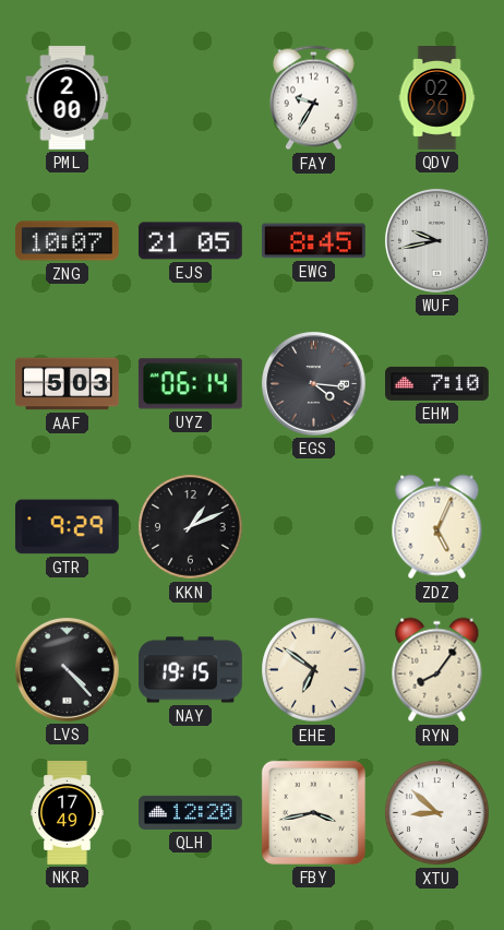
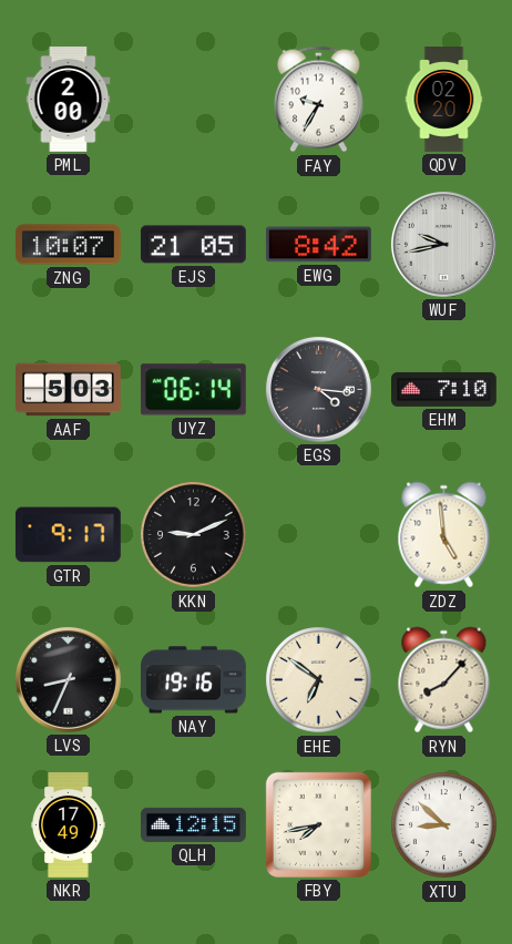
EWG: 8:45 -> 8:42
GTR: 9:29 -> 9:17
KKN: 1:11 -> 9:11
ZDZ: 5:04 -> 4:59
LVS: 4:23 -> 8:34
NAY: 19:15 -> 19:16
RYN: 8:06 -> 8:07
QLH: 12:20 -> 12:15
FBY: 3:43 -> 7:43
